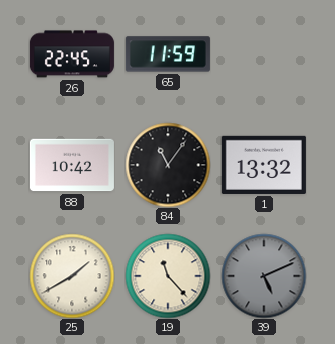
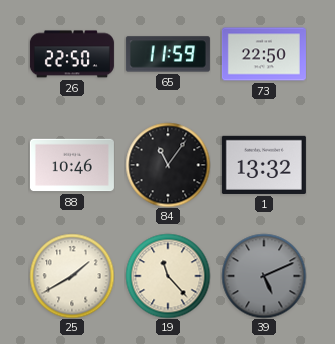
26: 22:45 -> 22:50
73: none -> 22:50
88: 10:42 -> 10:46
